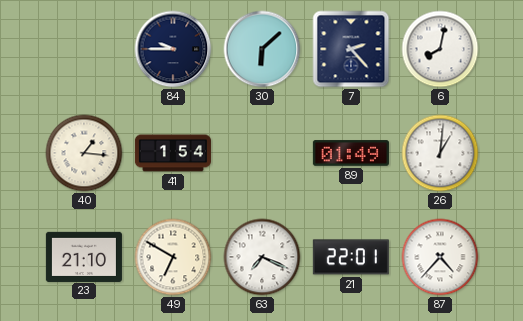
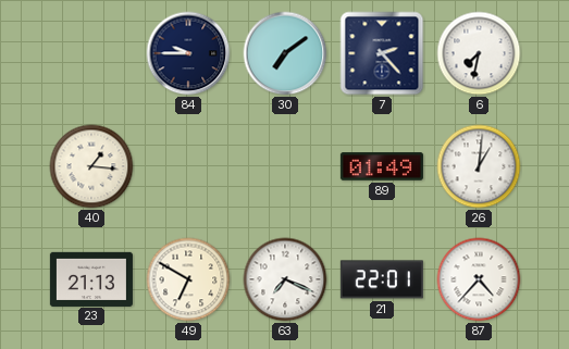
30: 6:08 -> 7:09
6: 8:02 -> 7:32
41: 1:54 -> none
23: 21:10 -> 21:13
